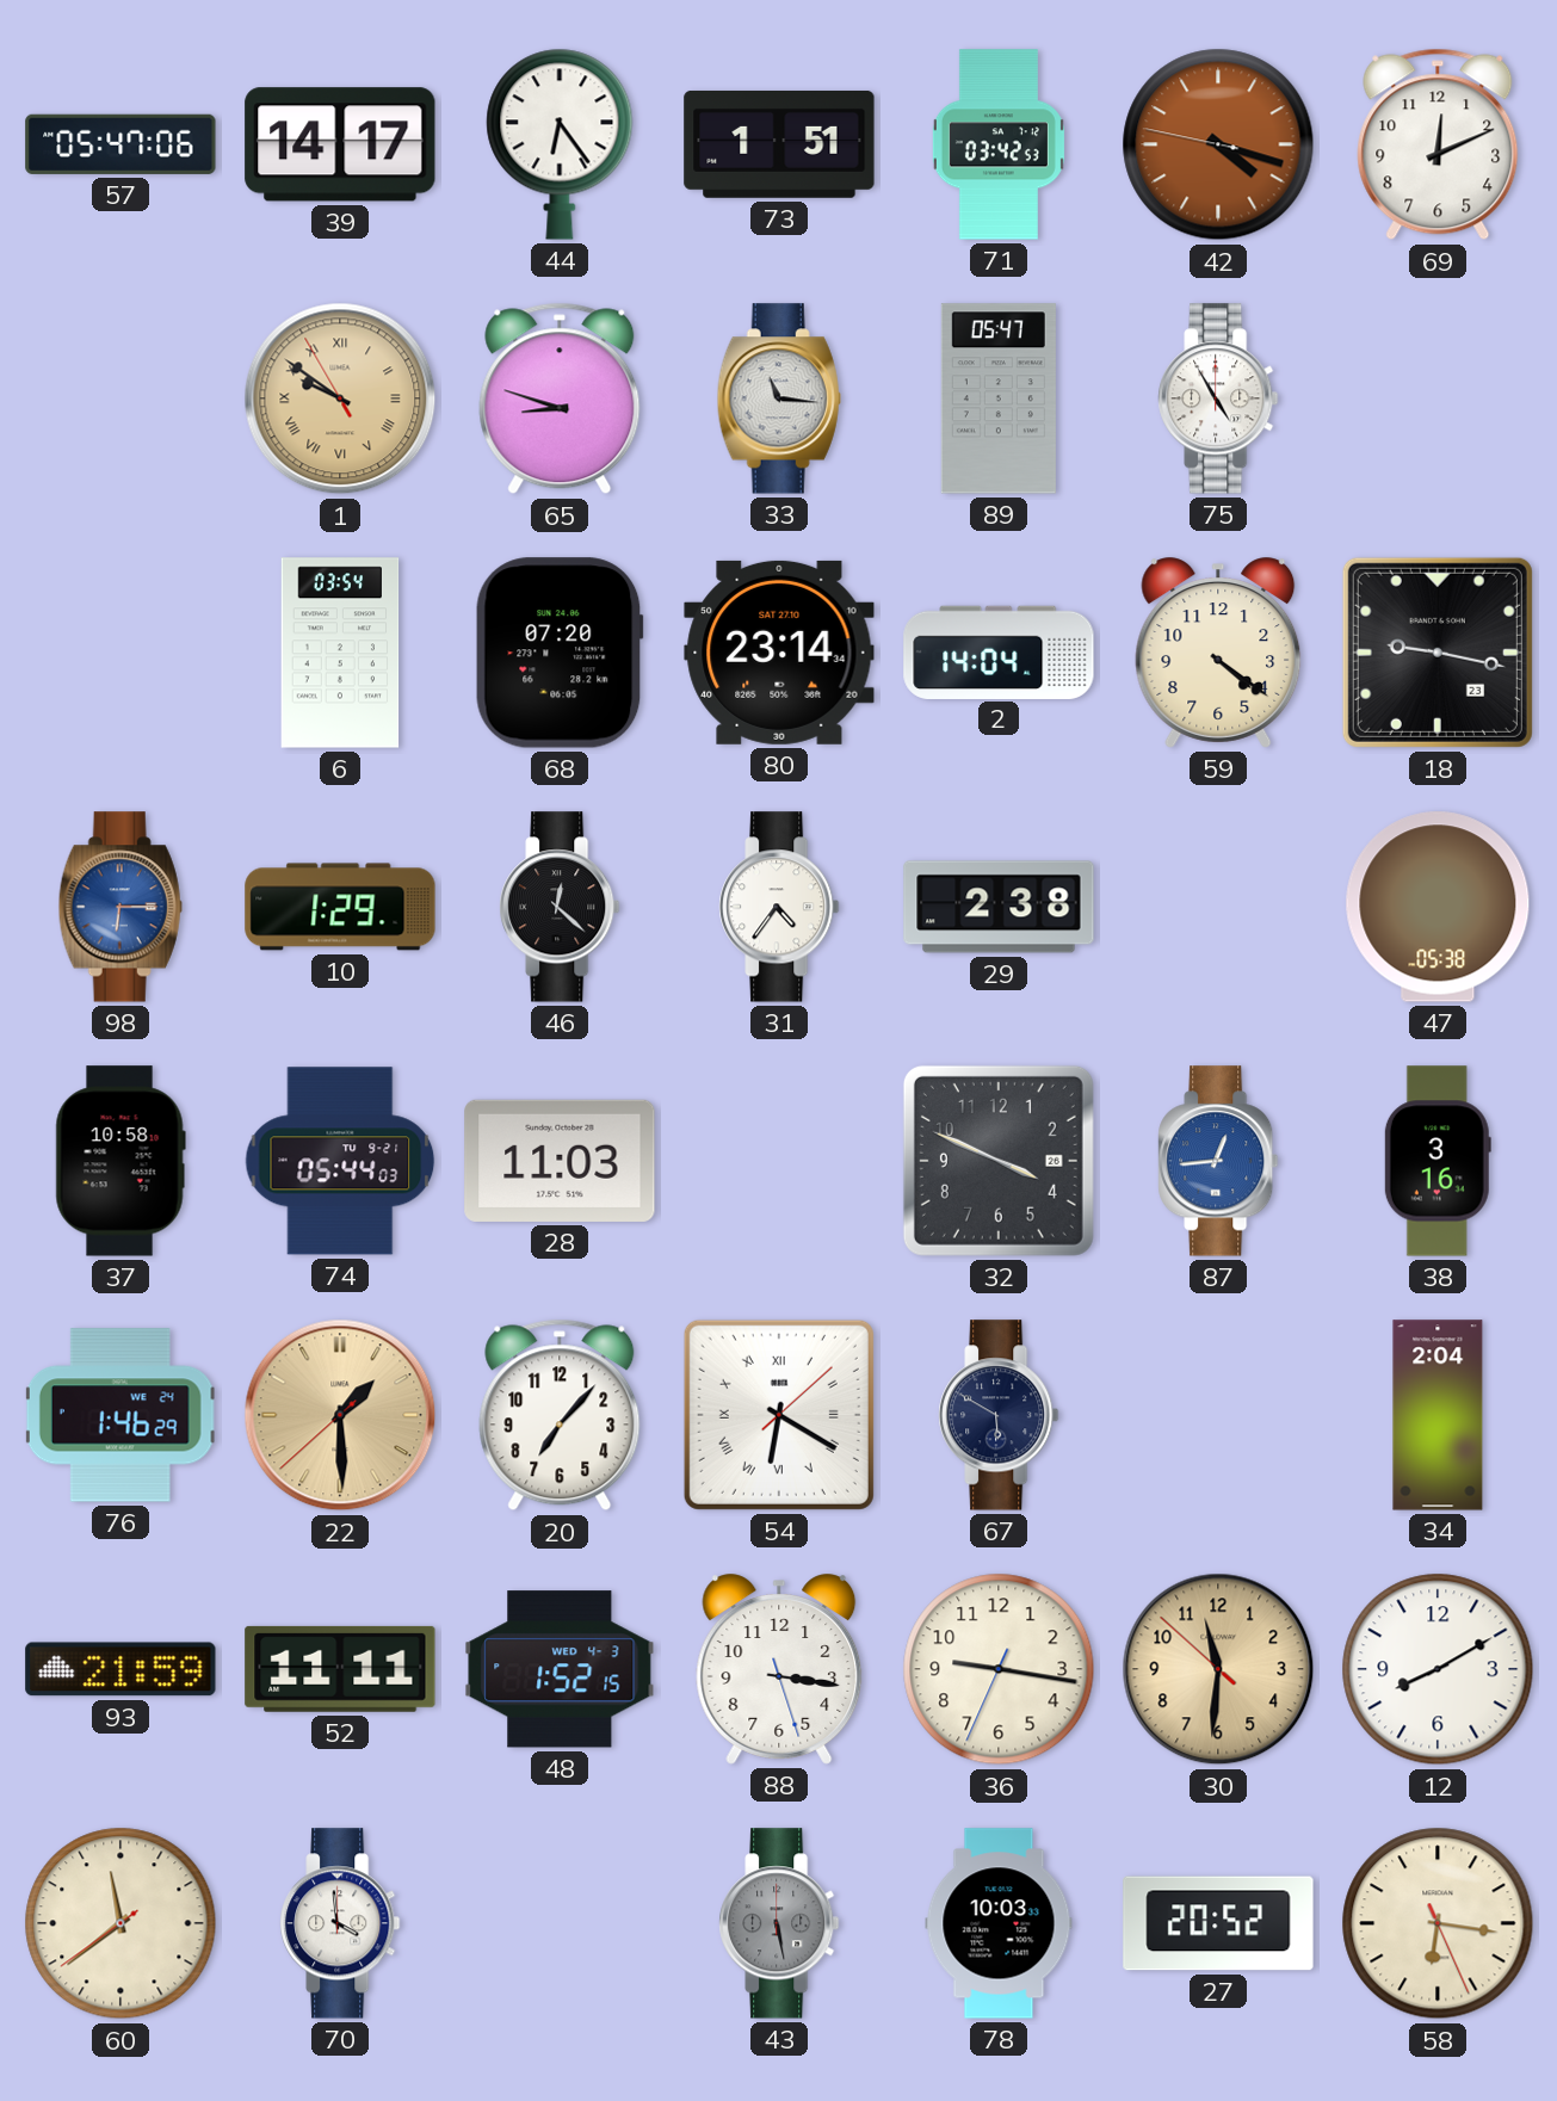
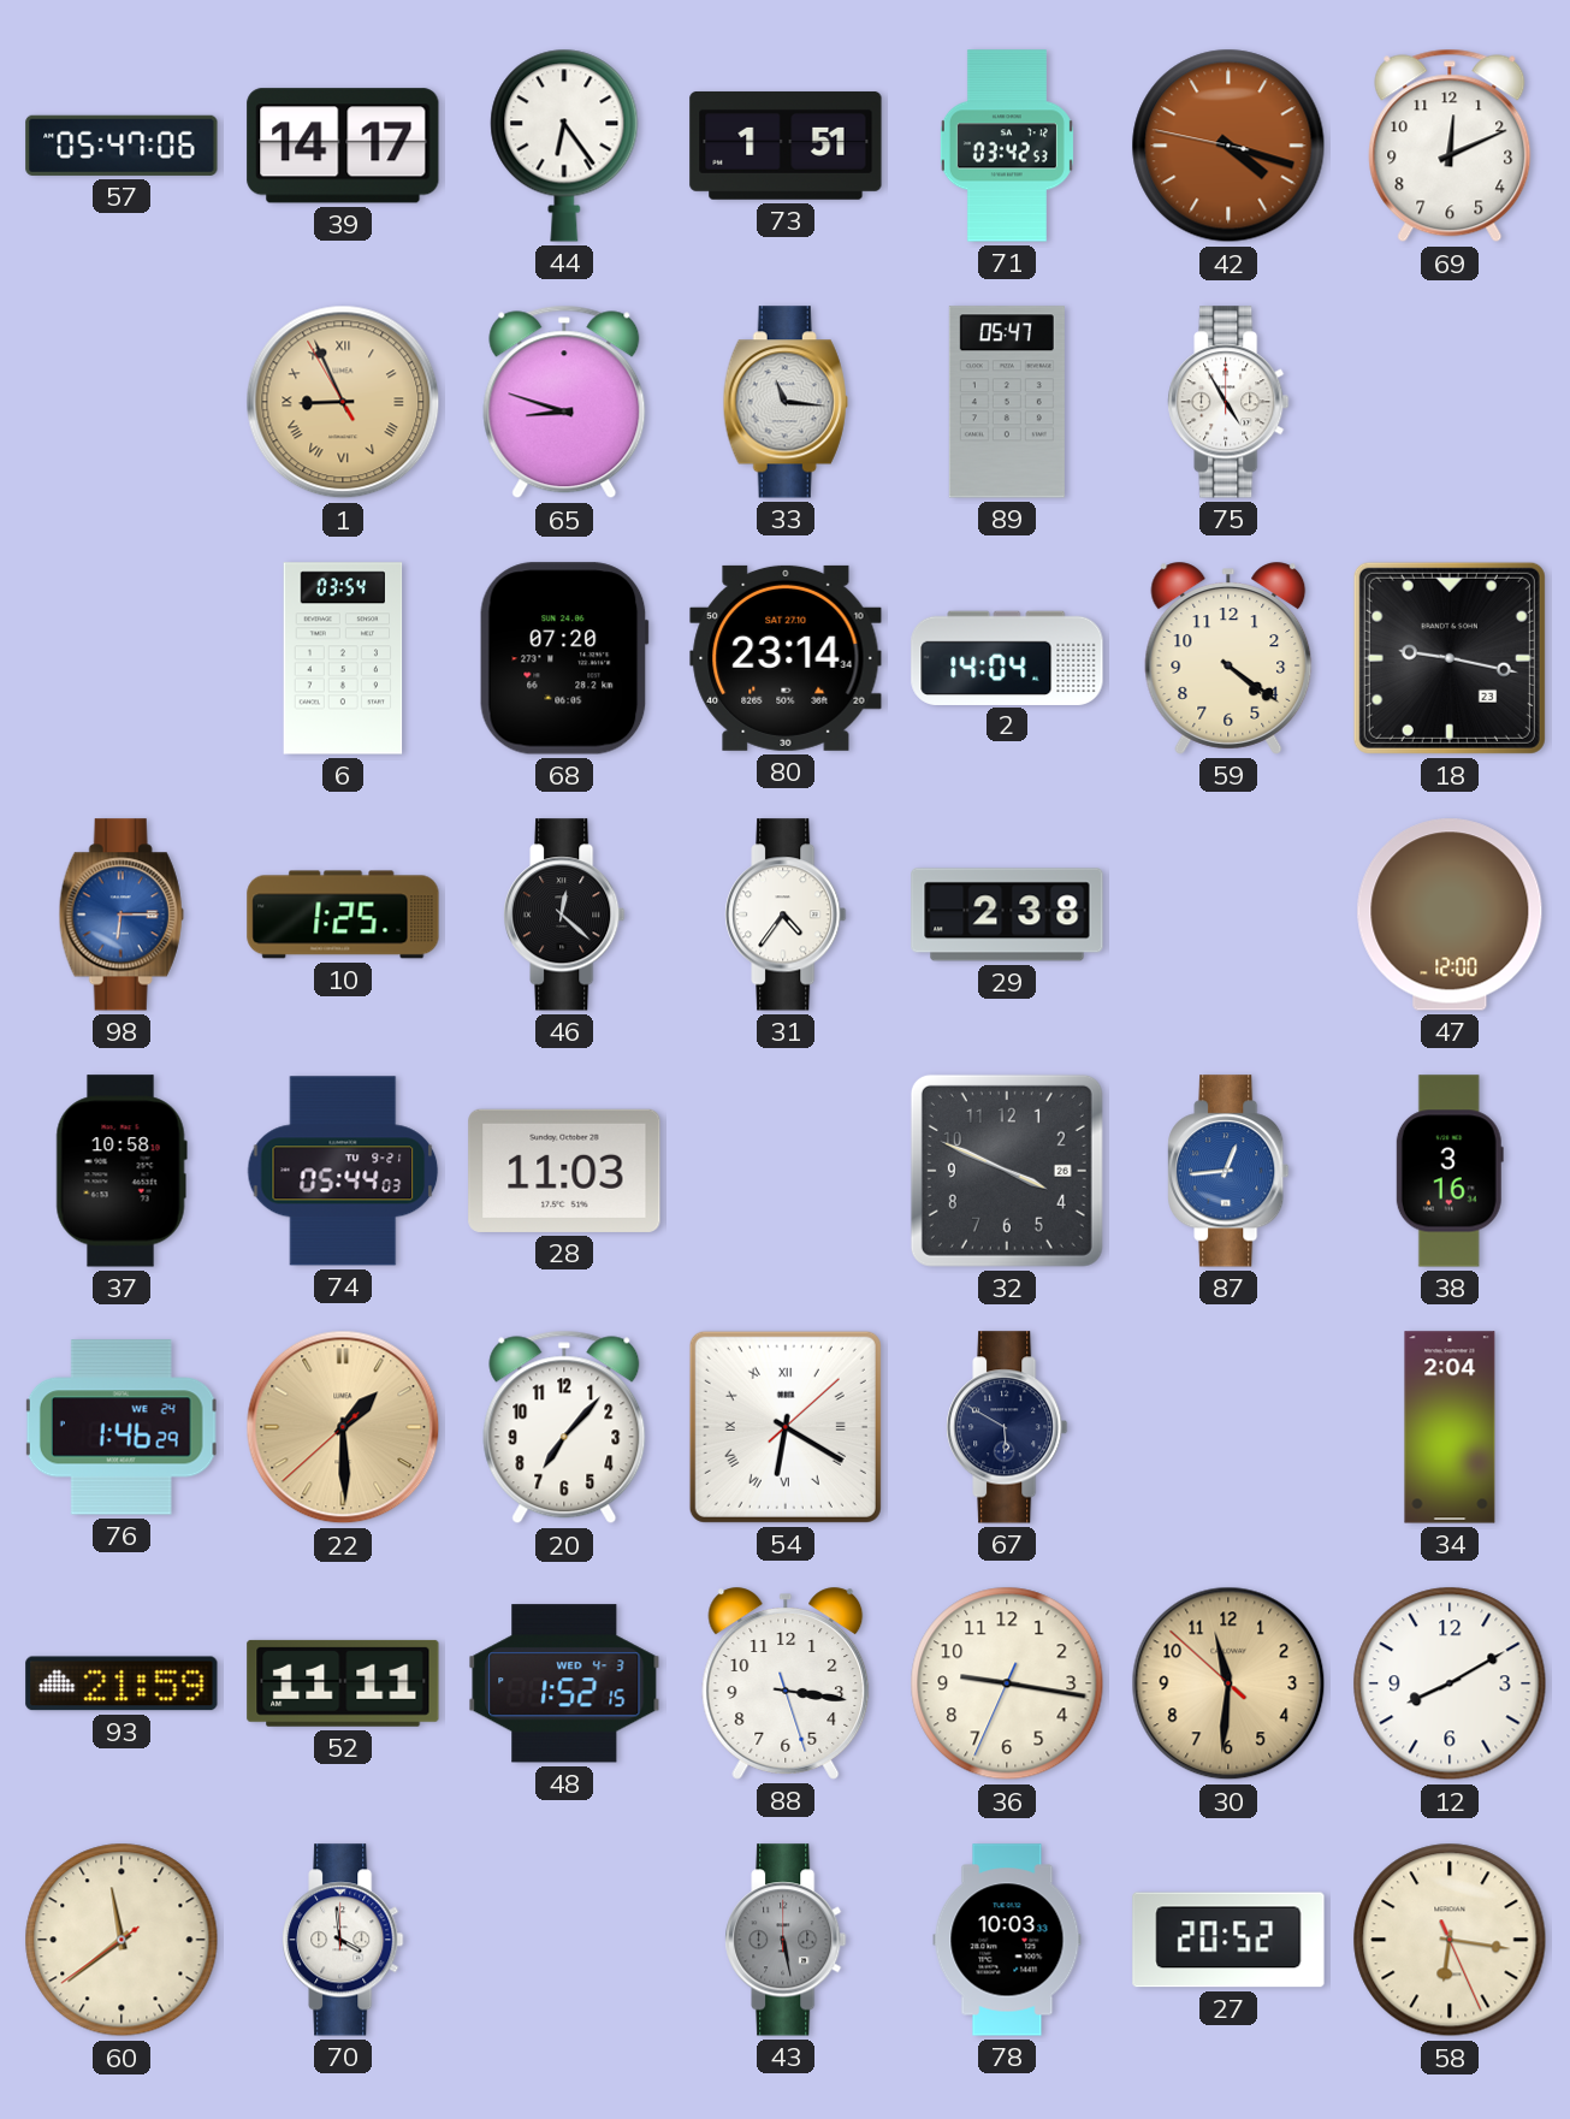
1: 9:50 -> 8:55
10: 1:29 -> 1:25
47: 05:38 -> 12:00
